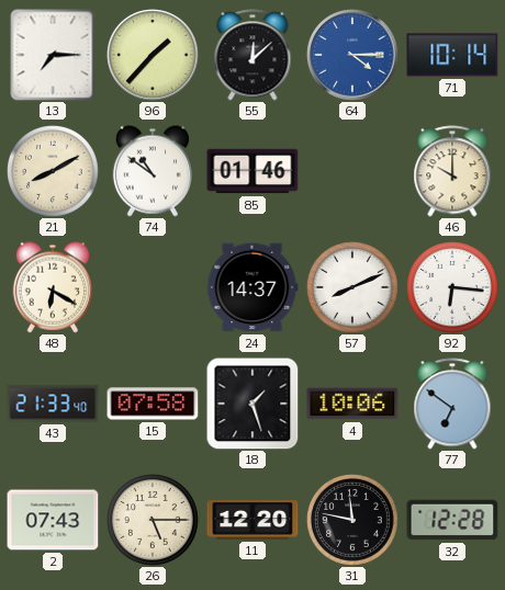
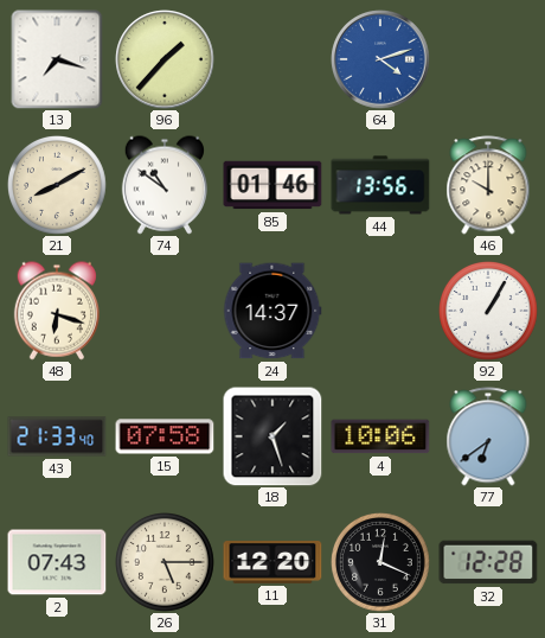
13: 7:15 -> 7:18
55: 12:08 -> none
64: 4:15 -> 4:12
71: 10:14 -> none
44: none -> 13:56
48: 6:20 -> 6:18
57: 8:11 -> none
92: 6:16 -> 1:05
77: 6:51 -> 6:39
31: 11:47 -> 12:19
